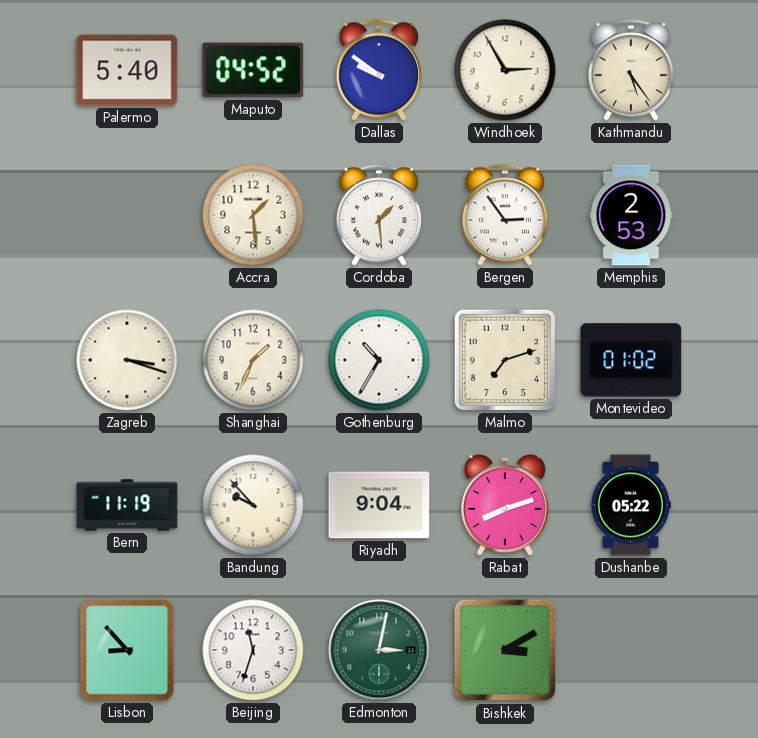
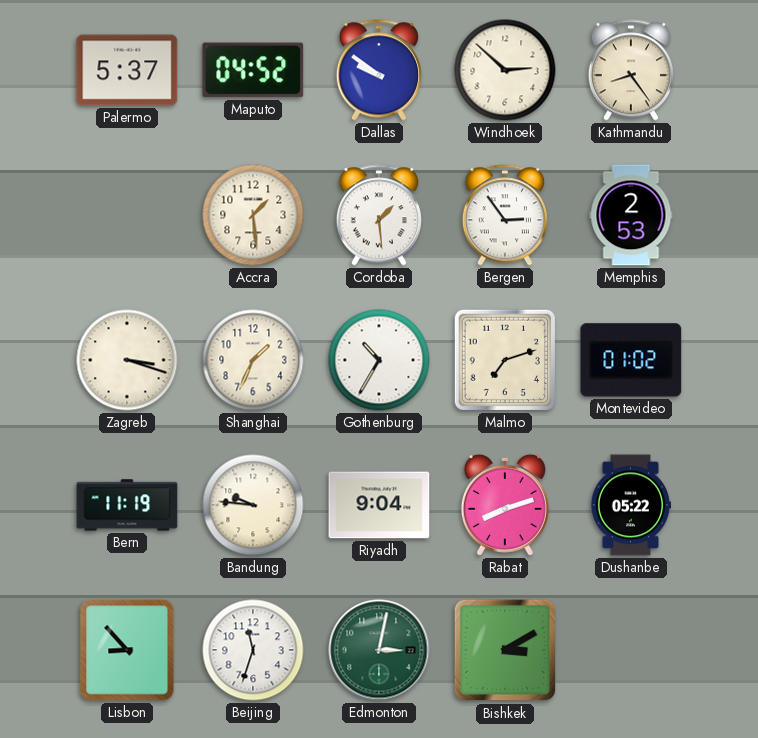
Palermo: 5:40 -> 5:37
Windhoek: 2:55 -> 2:52
Kathmandu: 5:24 -> 8:24
Bandung: 9:53 -> 9:46
